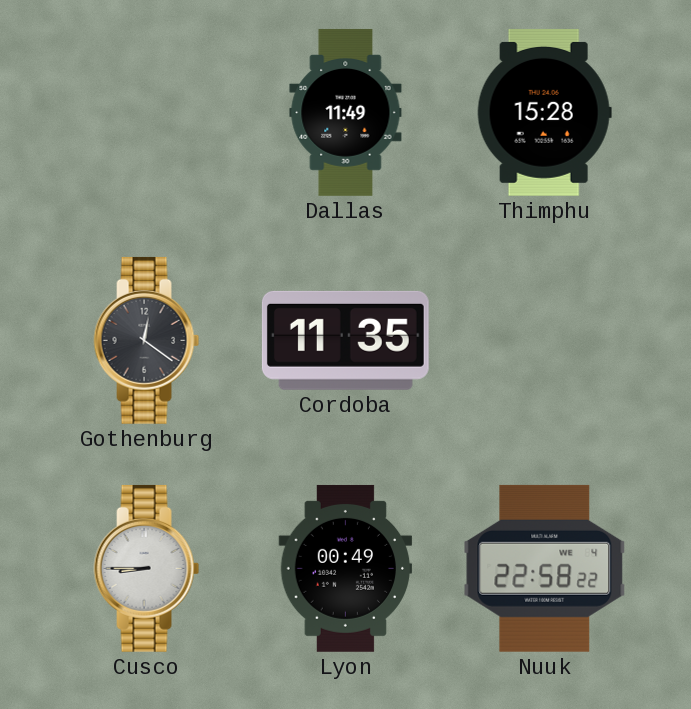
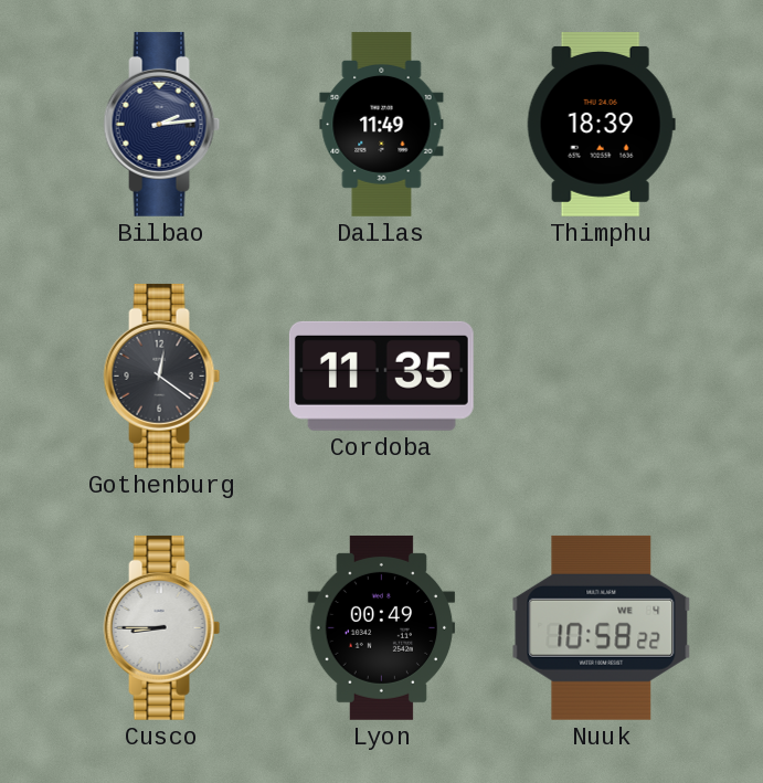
Bilbao: none -> 2:14
Thimphu: 15:28 -> 18:39
Nuuk: 22:58 -> 10:58
